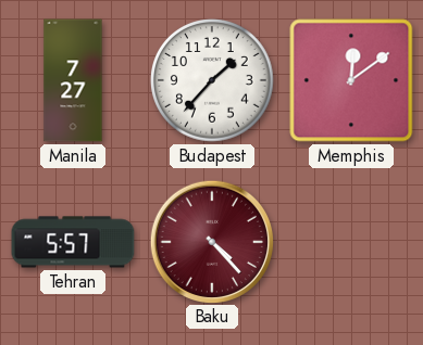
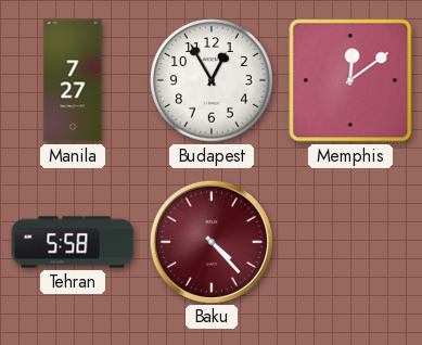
Budapest: 1:37 -> 12:55
Tehran: 5:57 -> 5:58
